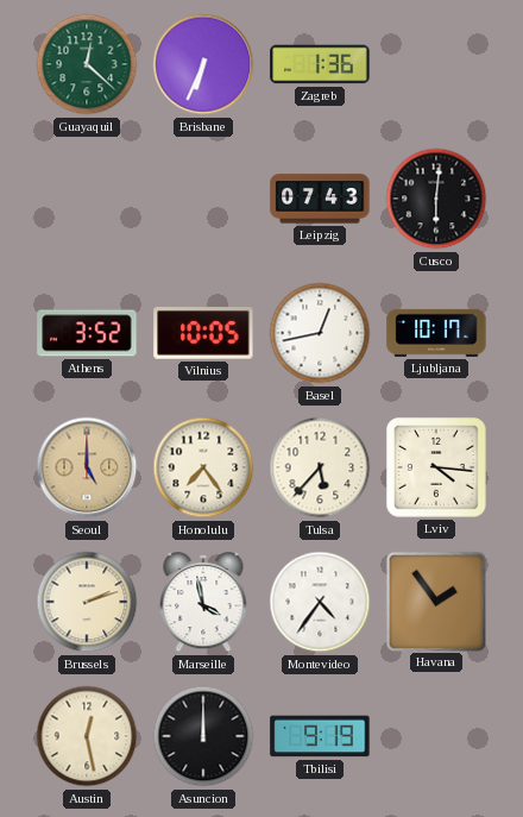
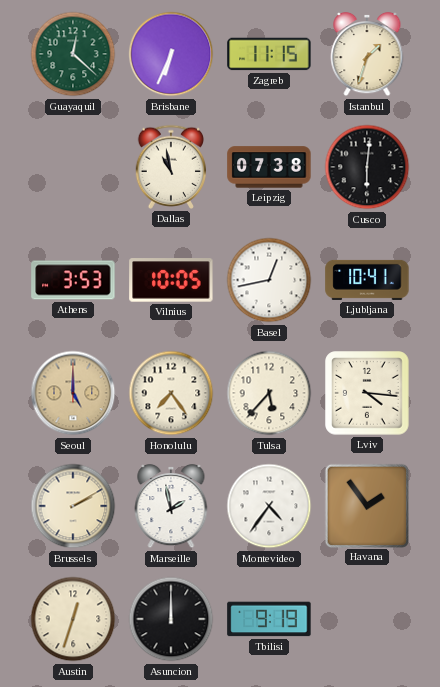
Zagreb: 1:36 -> 11:15
Istanbul: none -> 1:33
Dallas: none -> 10:58
Leipzig: 07:43 -> 07:38
Athens: 3:52 -> 3:53
Ljubljana: 10:17 -> 10:41
Brussels: 2:12 -> 2:10
Marseille: 3:58 -> 1:58
Austin: 12:28 -> 12:33
